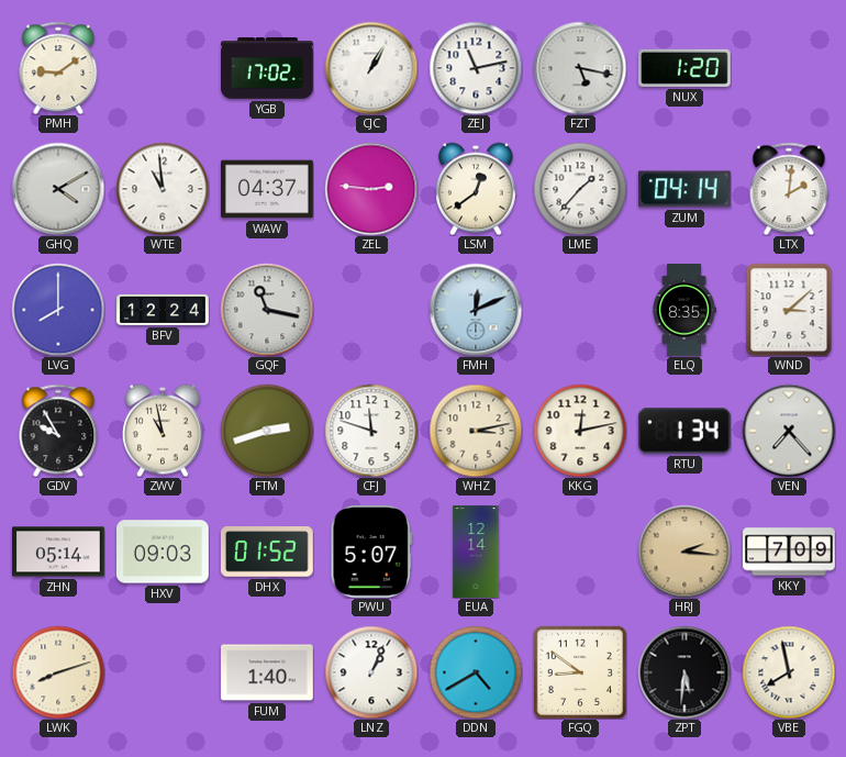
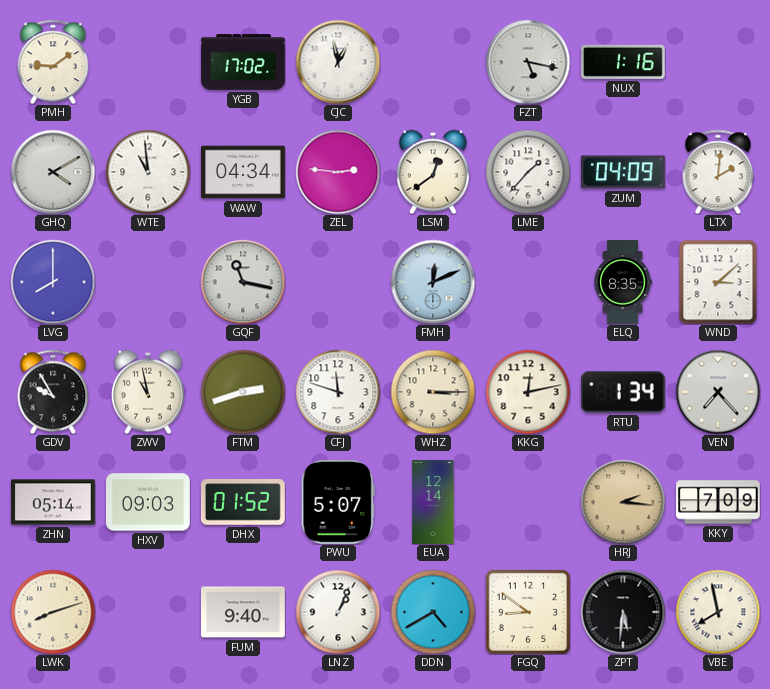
CJC: 1:05 -> 12:58
ZEJ: 11:13 -> none
NUX: 1:20 -> 1:16
WAW: 04:37 -> 04:34
ZUM: 04:14 -> 04:09
BFV: 12:24 -> none
WHZ: 3:13 -> 3:15
FUM: 1:40 -> 9:40
